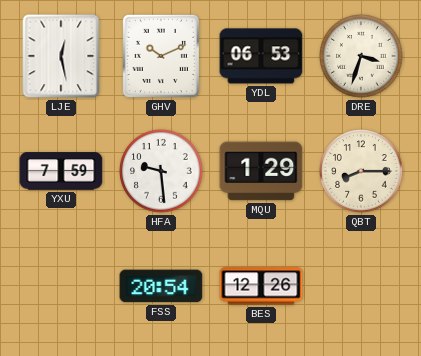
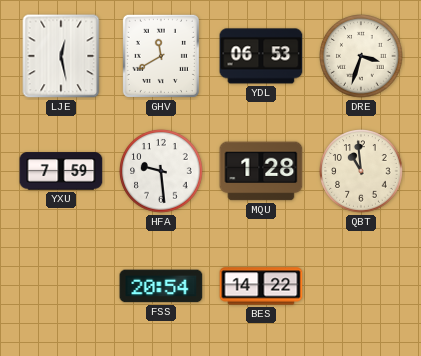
GHV: 10:11 -> 11:40
MQU: 1:29 -> 1:28
QBT: 8:15 -> 10:59
BES: 12:26 -> 14:22
